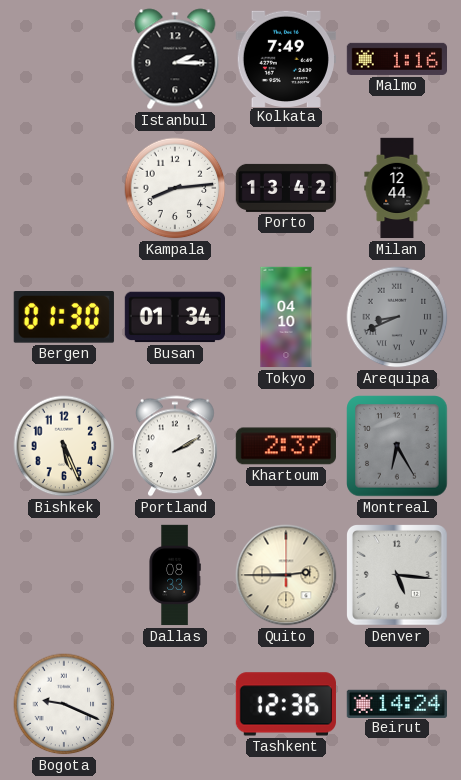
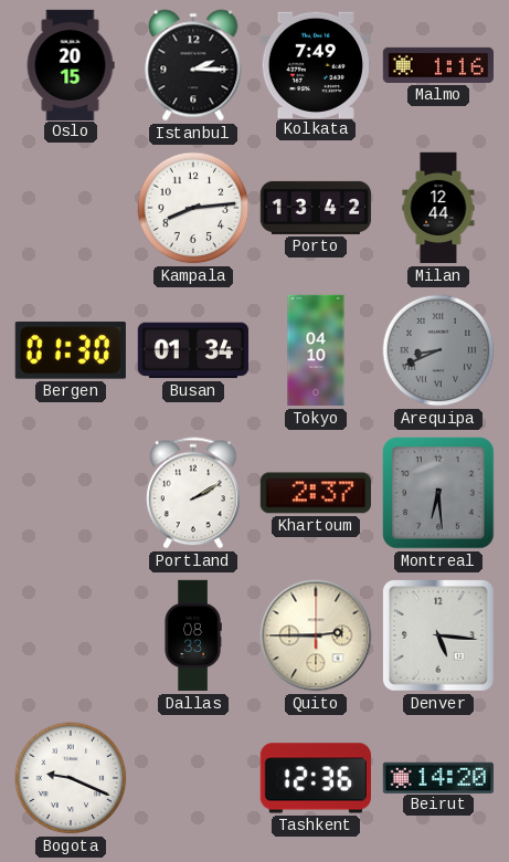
Oslo: none -> 20:15
Bishkek: 5:26 -> none
Montreal: 6:25 -> 6:29
Beirut: 14:24 -> 14:20
